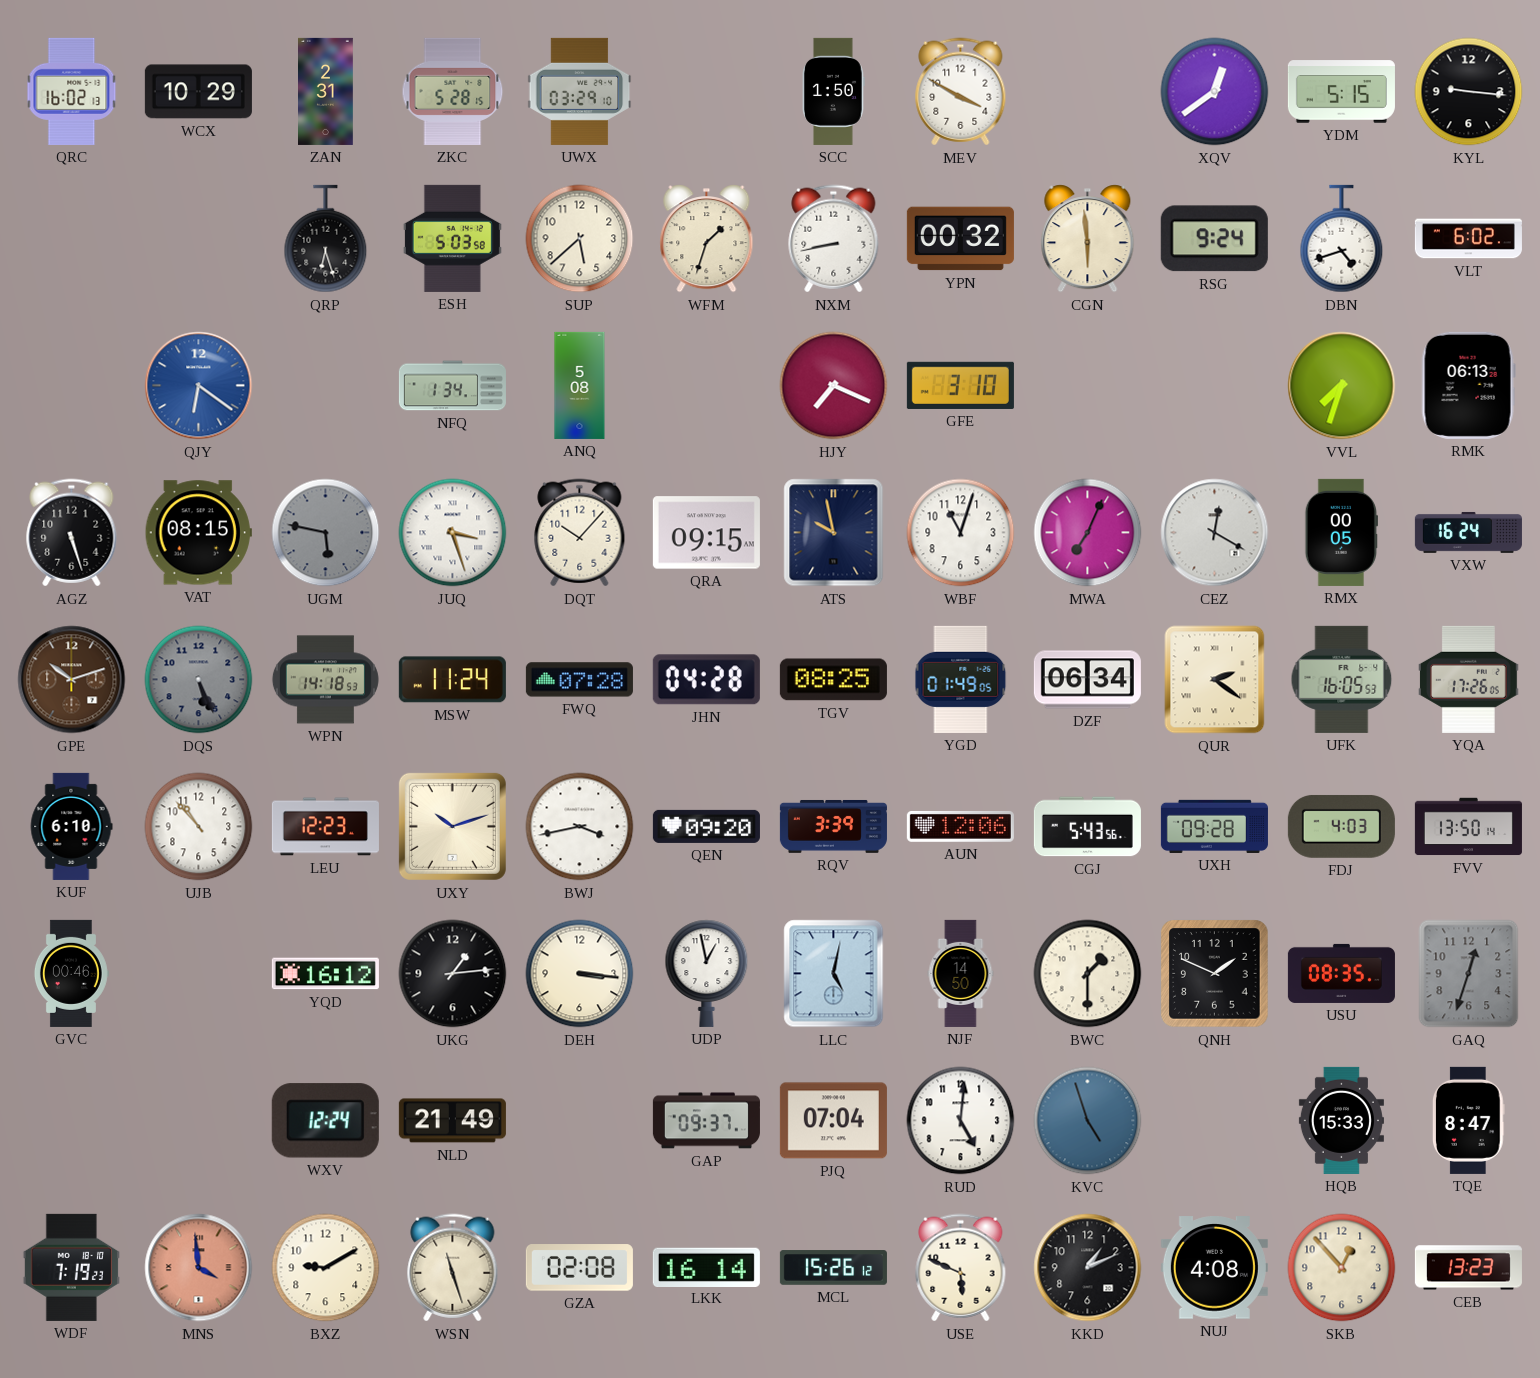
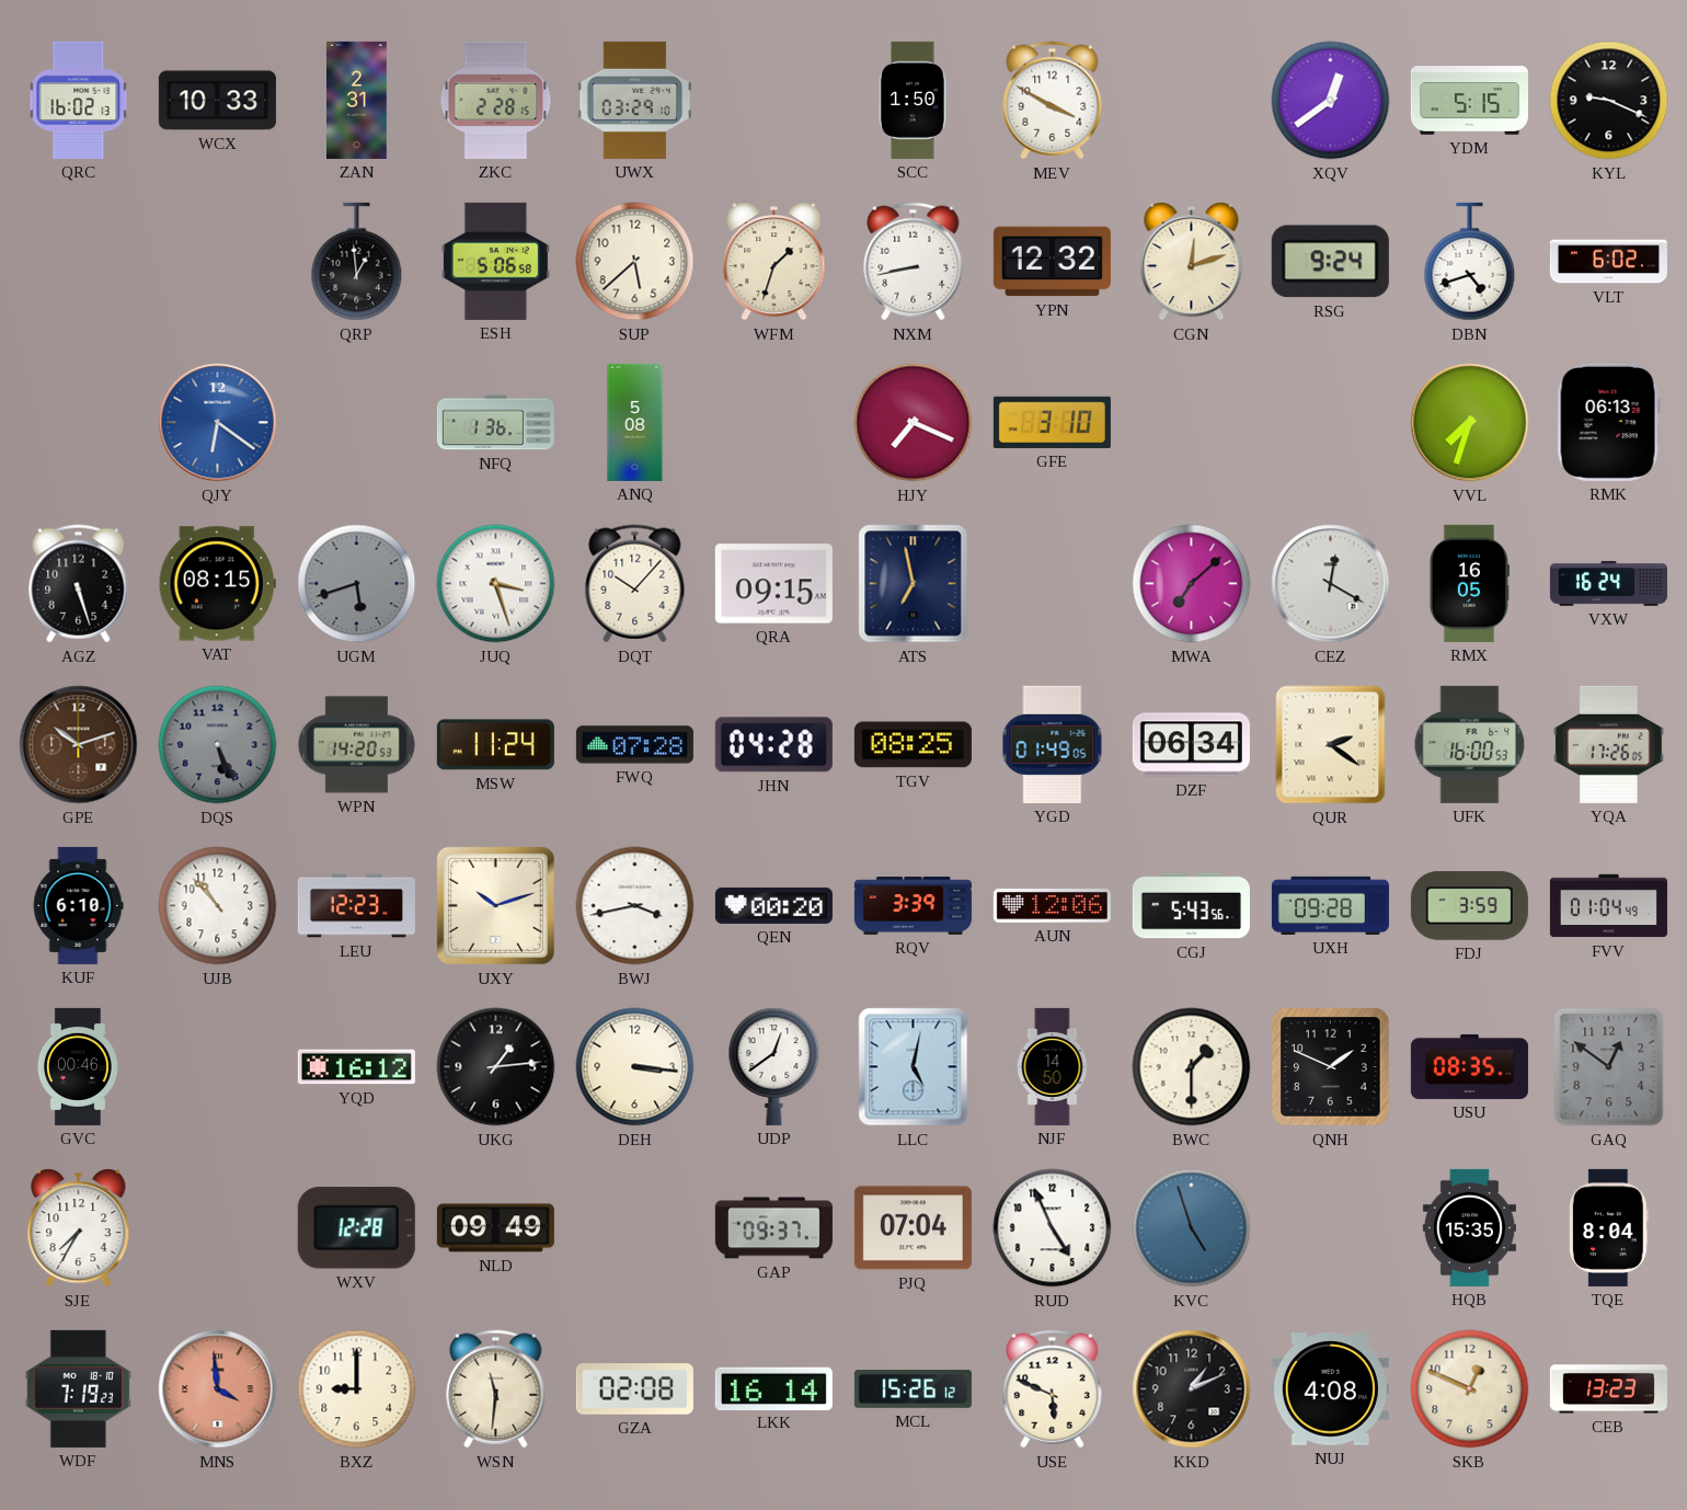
WCX: 10:29 -> 10:33
ZKC: 5:28 -> 2:28
KYL: 9:16 -> 9:19
QRP: 6:27 -> 12:59
ESH: 5:03 -> 5:06
YPN: 00:32 -> 12:32
CGN: 5:59 -> 12:12
NFQ: 1:34 -> 1:36
UGM: 5:47 -> 5:42
ATS: 9:58 -> 6:58
WBF: 11:03 -> none
MWA: 7:04 -> 7:08
RMX: 00:05 -> 16:05
WPN: 14:18 -> 14:20
UFK: 16:05 -> 16:00
QEN: 09:20 -> 00:20
FDJ: 4:03 -> 3:59
FVV: 13:50 -> 01:04
UDP: 12:58 -> 12:39
GAQ: 12:33 -> 12:51
SJE: none -> 7:35
WXV: 12:24 -> 12:28
NLD: 21:49 -> 09:49
RUD: 5:01 -> 4:56
HQB: 15:33 -> 15:35
TQE: 8:47 -> 8:04
BXZ: 9:10 -> 9:00
WSN: 11:27 -> 11:31
SKB: 12:53 -> 12:49
